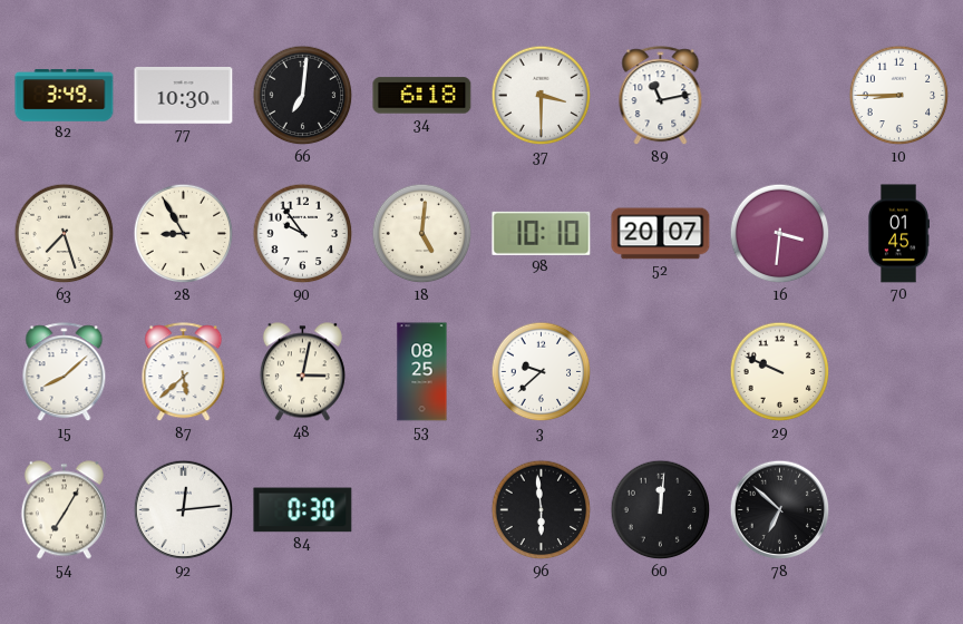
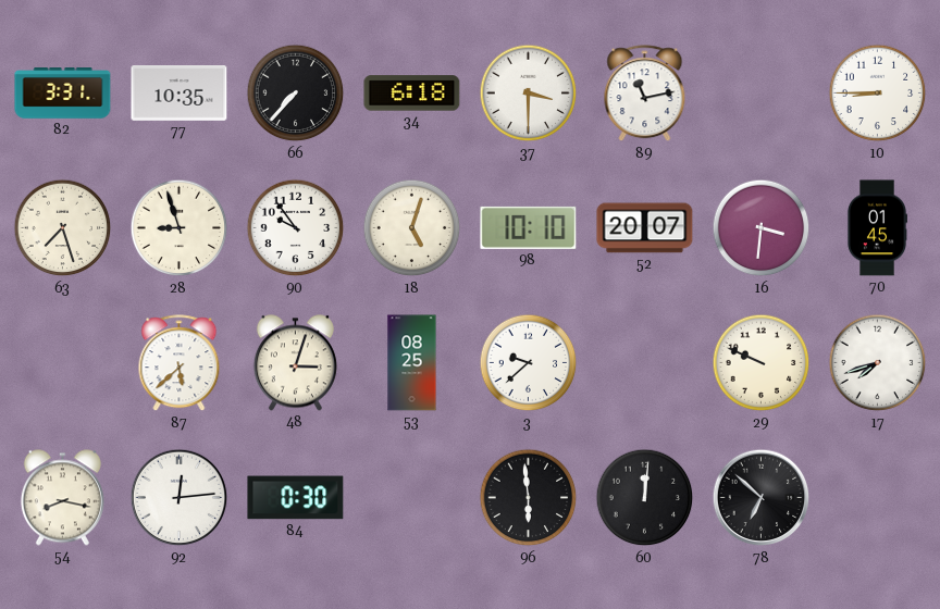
82: 3:49 -> 3:31
77: 10:30 -> 10:35
66: 7:01 -> 7:37
28: 8:55 -> 8:57
18: 5:01 -> 5:03
15: 8:08 -> none
48: 3:02 -> 3:03
17: none -> 7:42
54: 7:05 -> 8:17
